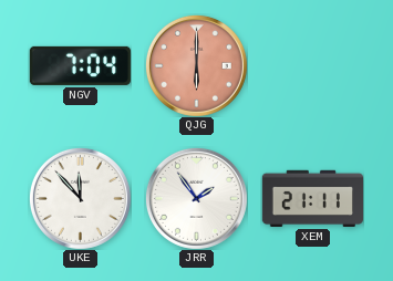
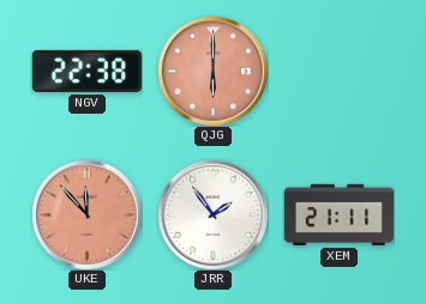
NGV: 7:04 -> 22:38
UKE dial: white -> salmon
